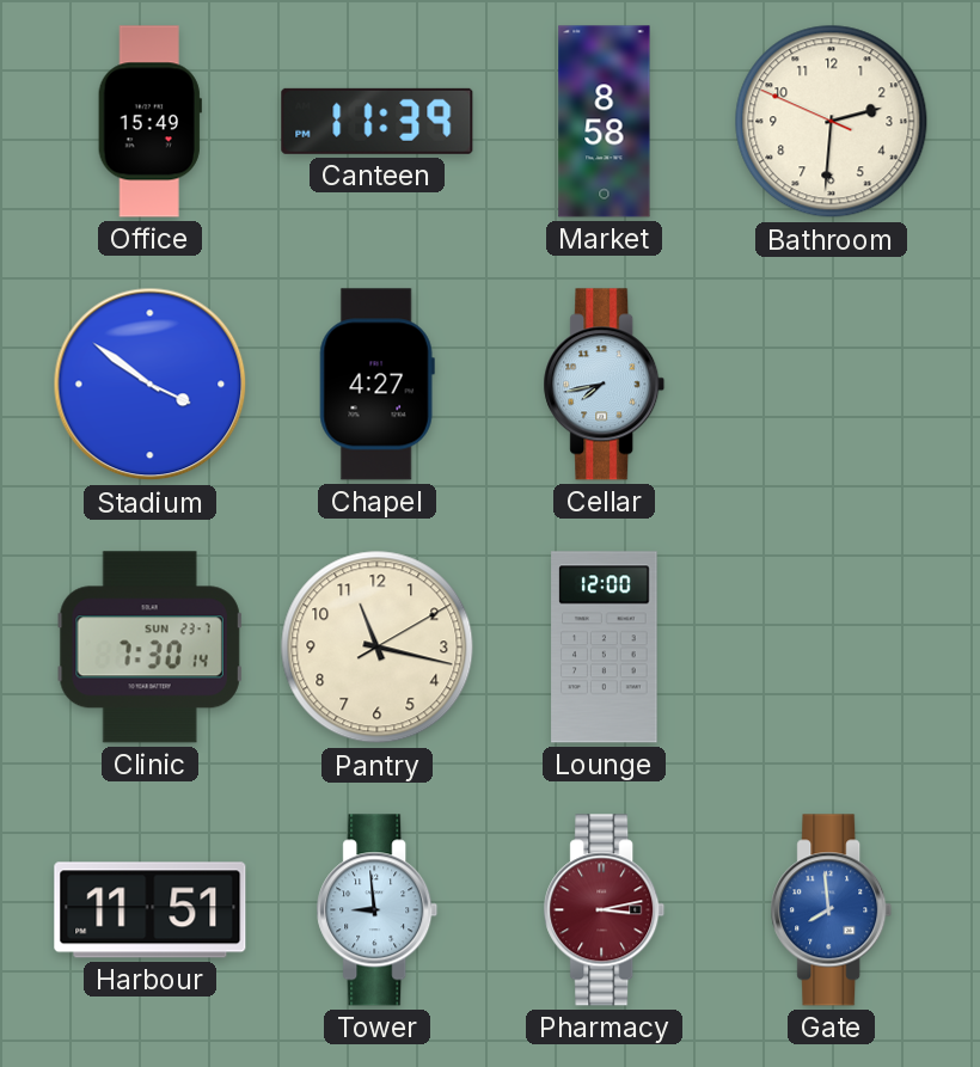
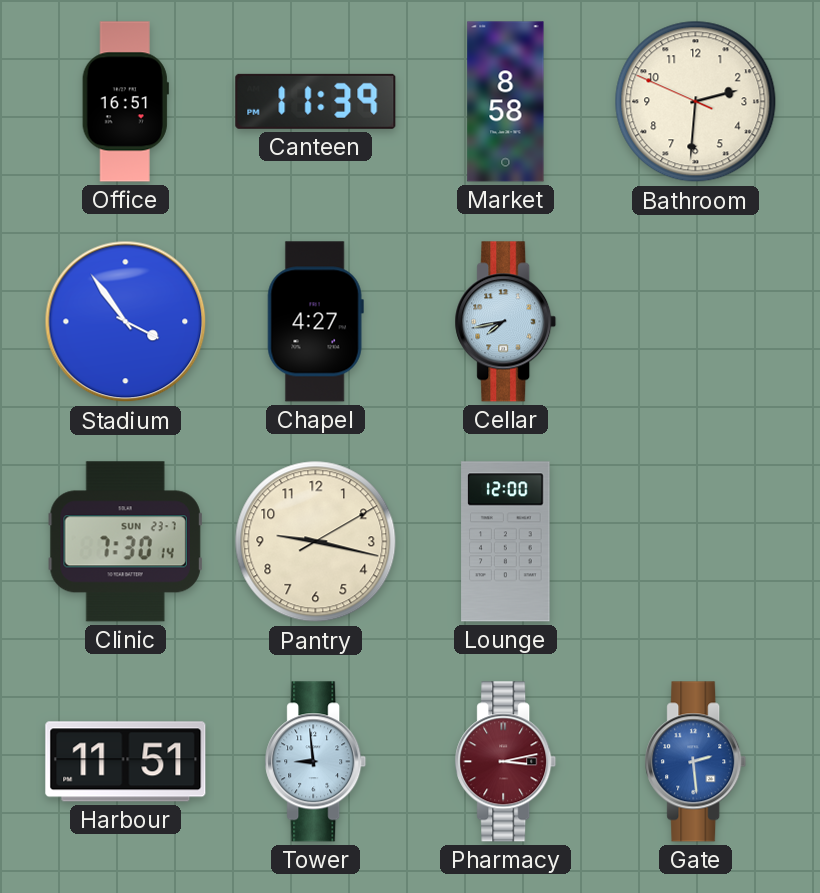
Office: 15:49 -> 16:51
Stadium: 3:51 -> 3:54
Pantry: 11:17 -> 9:17
Gate: 7:59 -> 2:29
